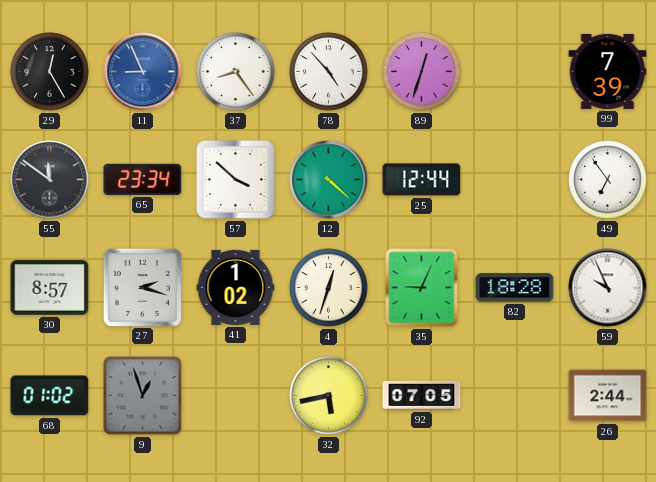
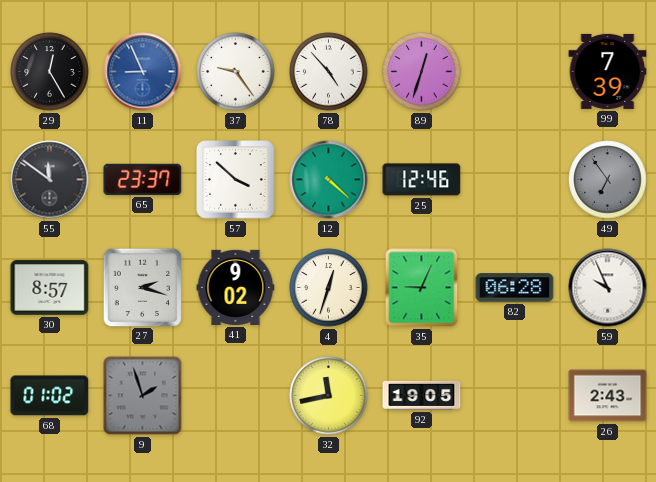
37: 8:24 -> 9:24
65: 23:34 -> 23:37
25: 12:44 -> 12:46
49 dial: white -> grey
41: 1:02 -> 9:02
82: 18:28 -> 06:28
9: 12:57 -> 1:57
32: 5:43 -> 11:43
92: 07:05 -> 19:05
26: 2:44 -> 2:43
